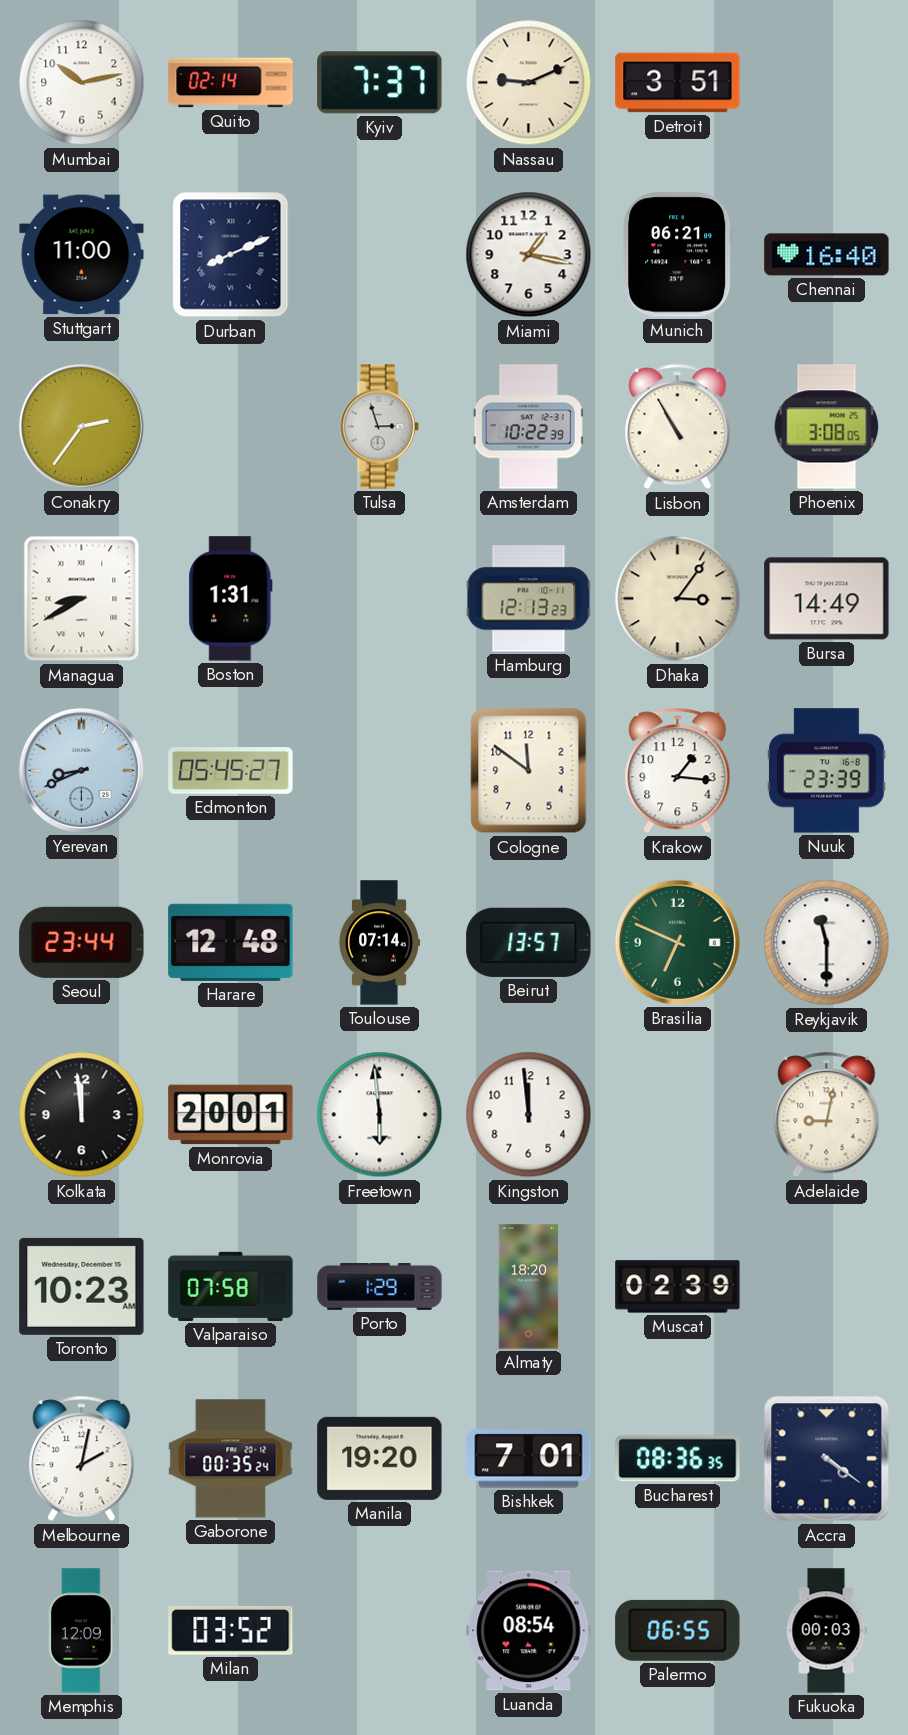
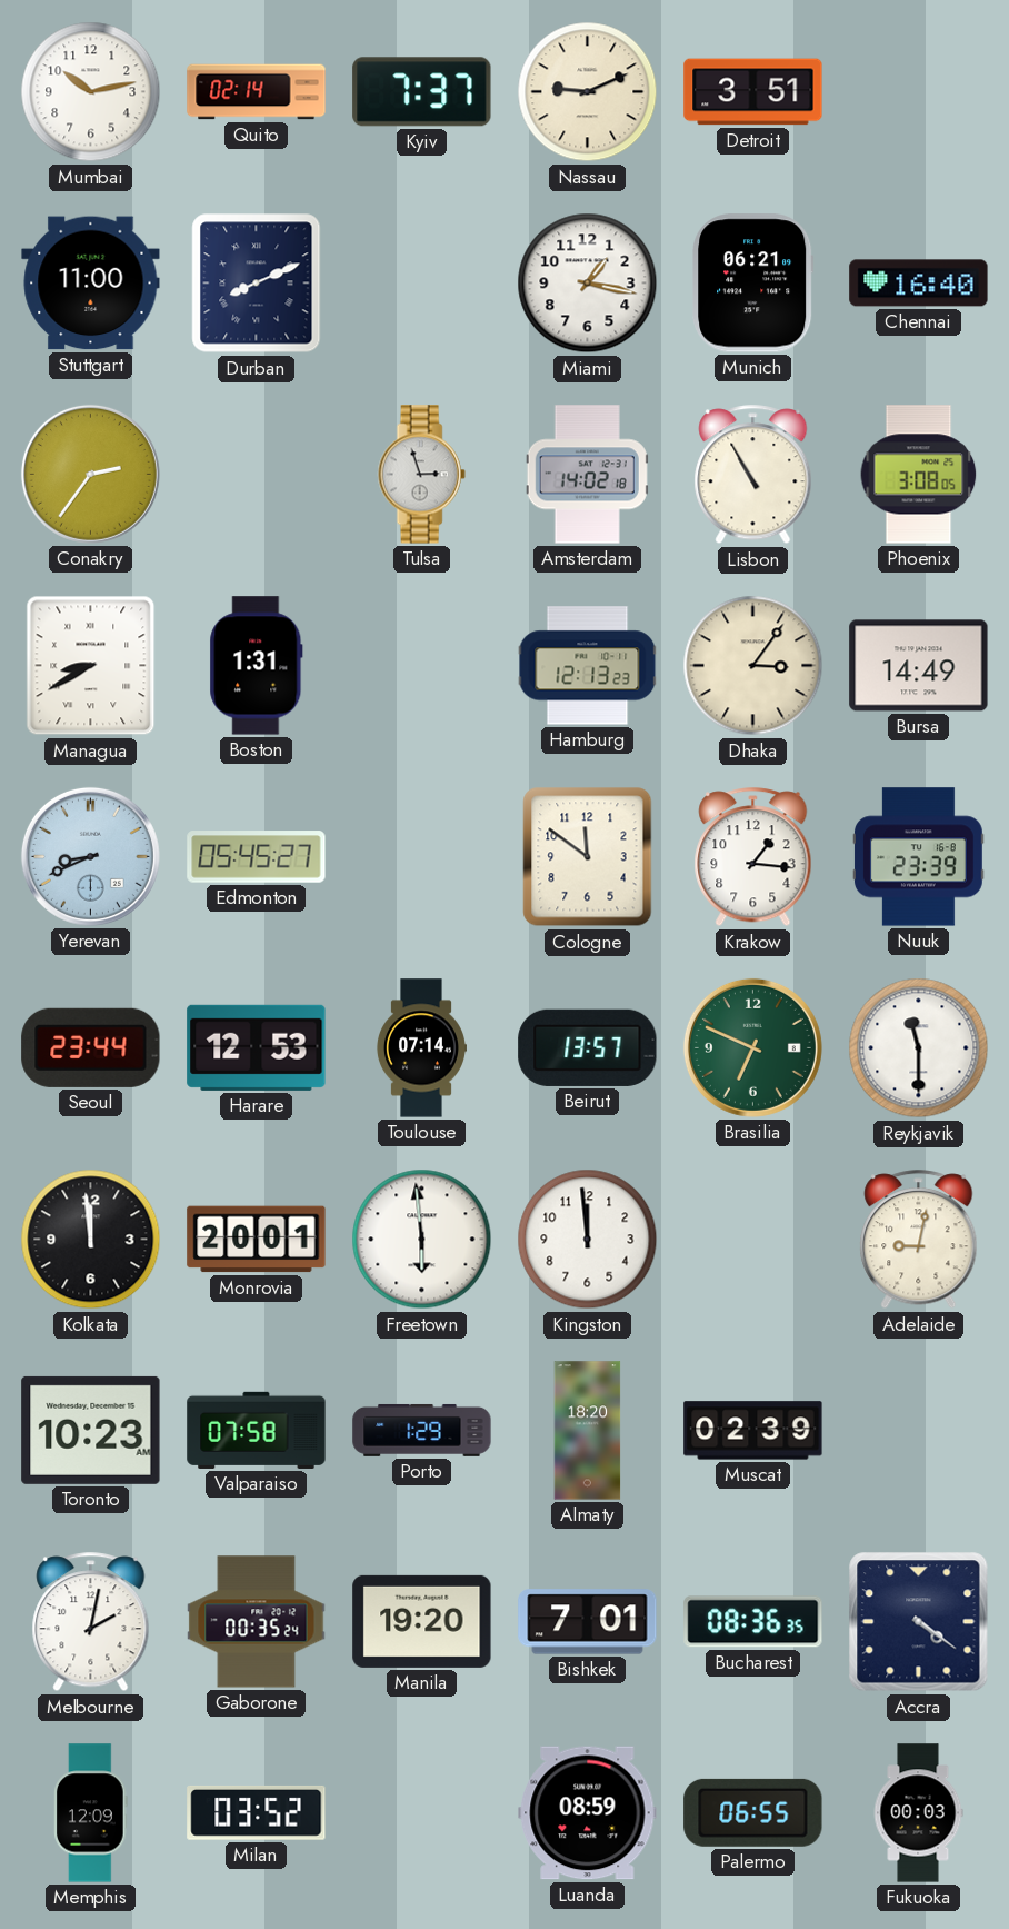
Amsterdam: 10:22 -> 14:02
Harare: 12:48 -> 12:53
Luanda: 08:54 -> 08:59
